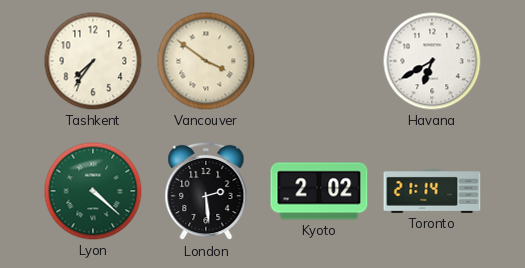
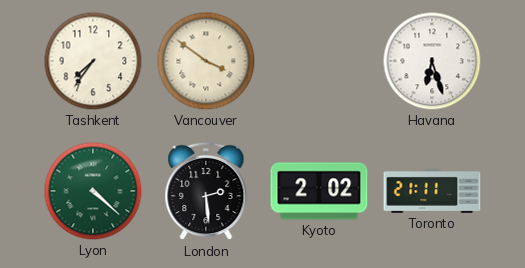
Havana: 6:40 -> 6:27
Toronto: 21:14 -> 21:11
